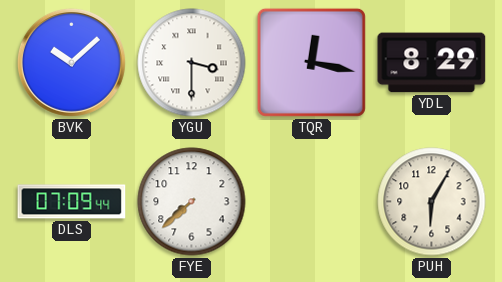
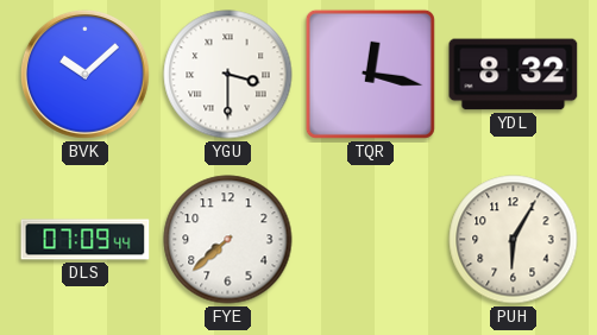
YDL: 8:29 -> 8:32
